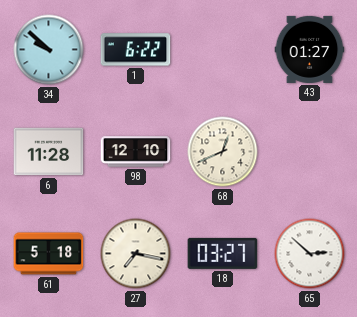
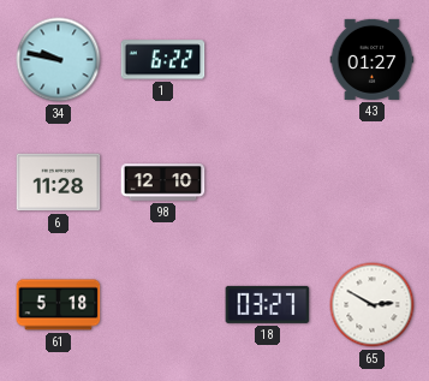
34: 9:52 -> 9:47
68: 12:41 -> none
27: 7:17 -> none
65: 2:52 -> 2:50
